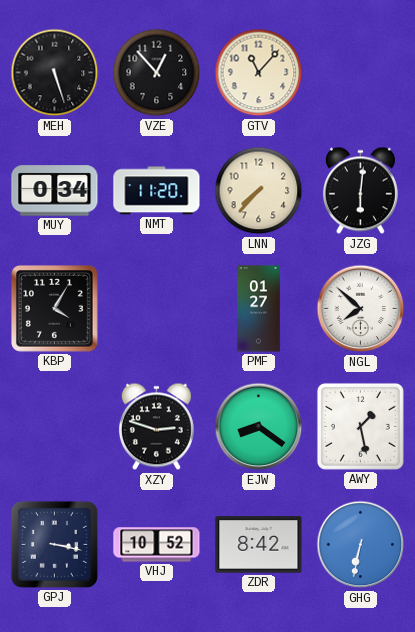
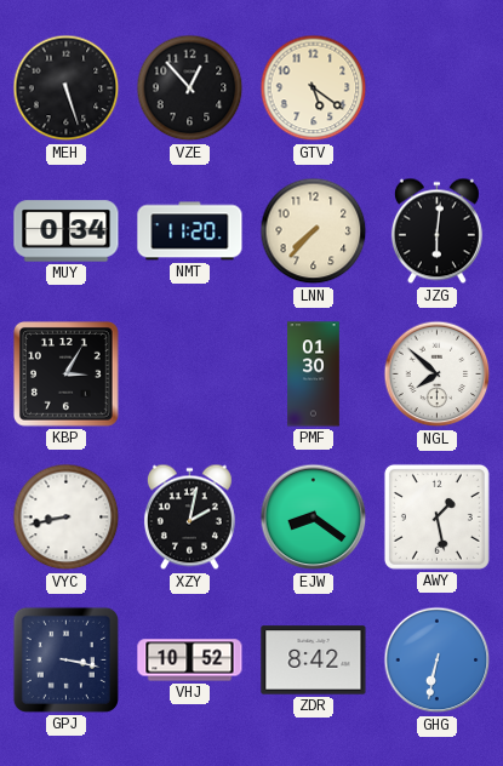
GTV: 11:07 -> 5:21
KBP: 4:05 -> 3:05
PMF: 01:27 -> 01:30
VYC: none -> 8:43
XZY: 2:48 -> 2:02
